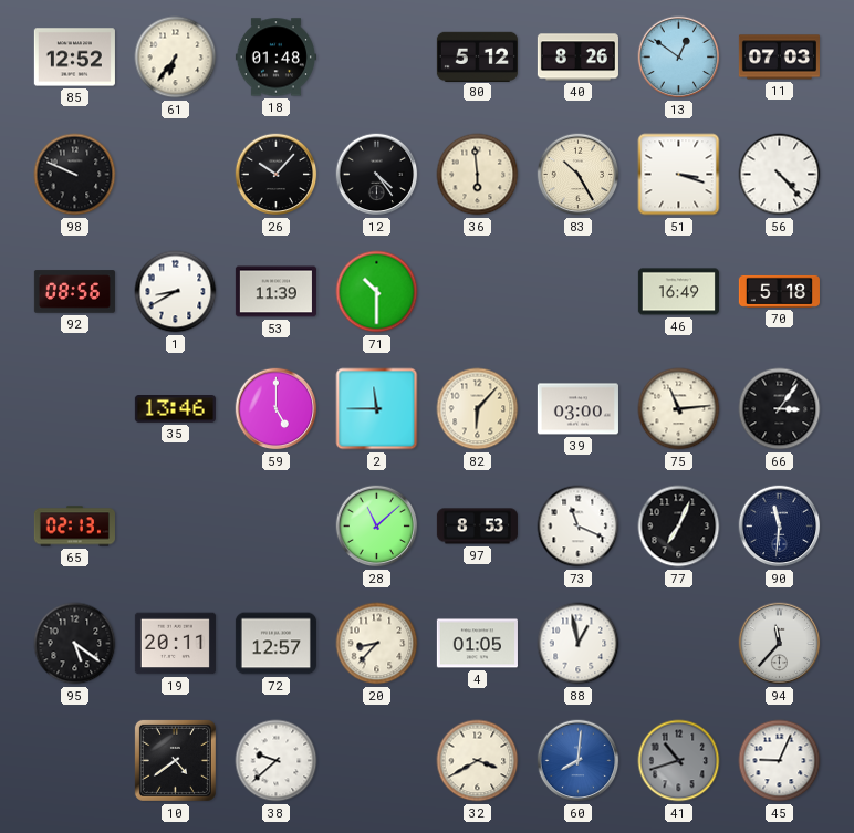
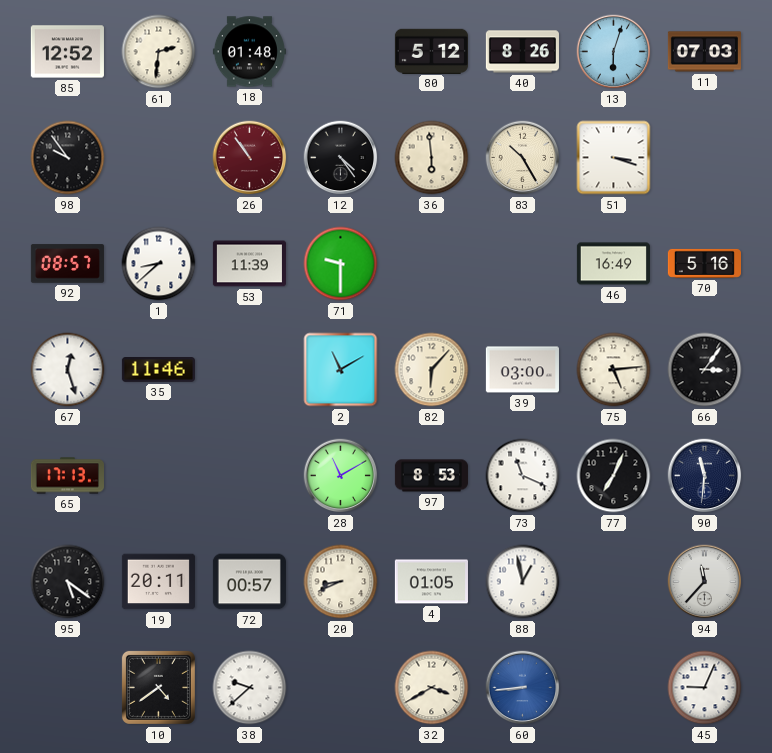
61: 6:36 -> 2:31
13: 12:51 -> 6:03
98: 9:49 -> 9:54
26: 10:07 -> 10:54
26 dial: black -> burgundy
56: 4:23 -> none
92: 08:56 -> 08:57
1: 8:40 -> 8:38
71: 10:30 -> 9:30
70: 5:18 -> 5:16
67: none -> 12:27
35: 13:46 -> 11:46
59: 5:00 -> none
2: 11:45 -> 11:10
75: 11:14 -> 5:14
65: 02:13 -> 17:13
28: 11:08 -> 11:10
72: 12:57 -> 00:57
20: 8:37 -> 8:41
60: 8:01 -> 8:44
41: 10:42 -> none
